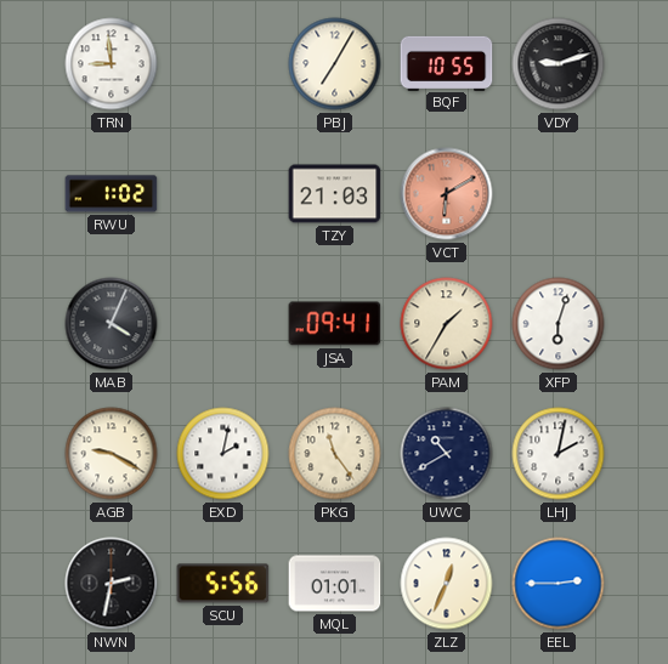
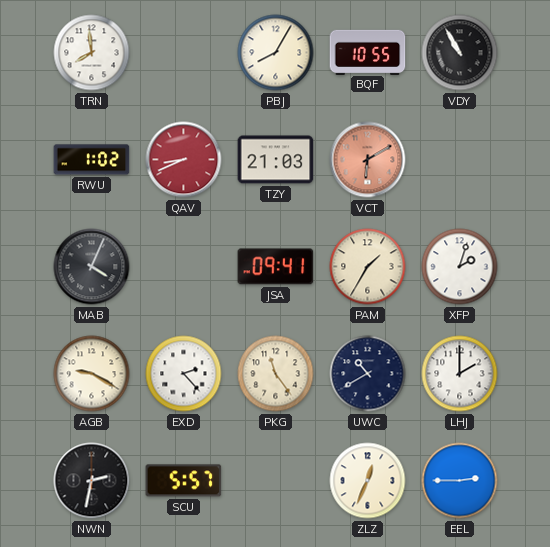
TRN: 8:59 -> 7:59
PBJ: 7:05 -> 8:05
VDY: 9:12 -> 10:55
QAV: none -> 8:41
XFP: 6:03 -> 2:03
EXD: 2:02 -> 2:23
LHJ: 2:02 -> 2:00
SCU: 5:56 -> 5:57
MQL: 01:01 -> none
